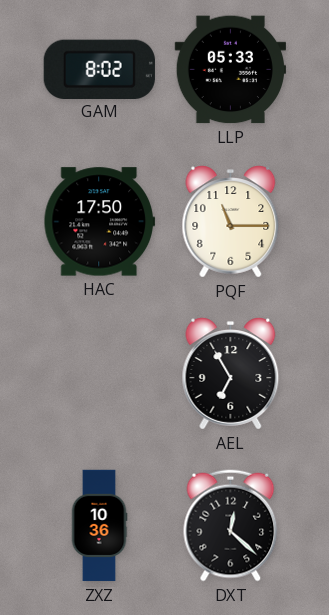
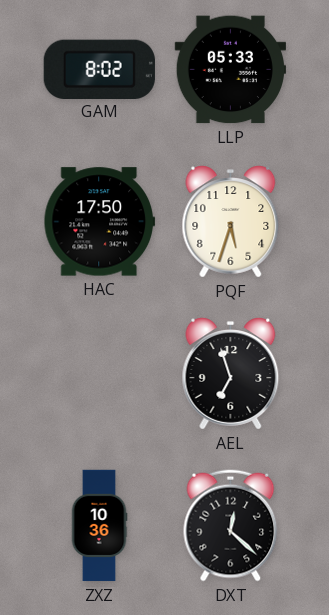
PQF: 11:15 -> 5:33
AEL: 6:55 -> 6:57
